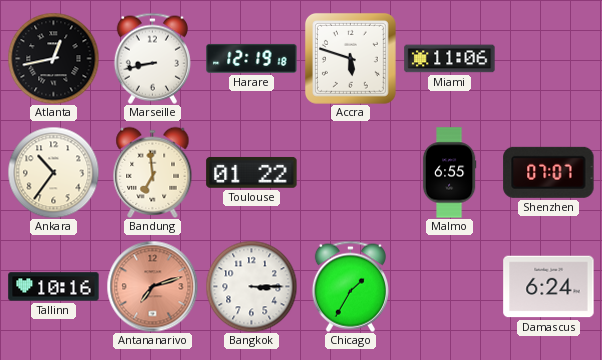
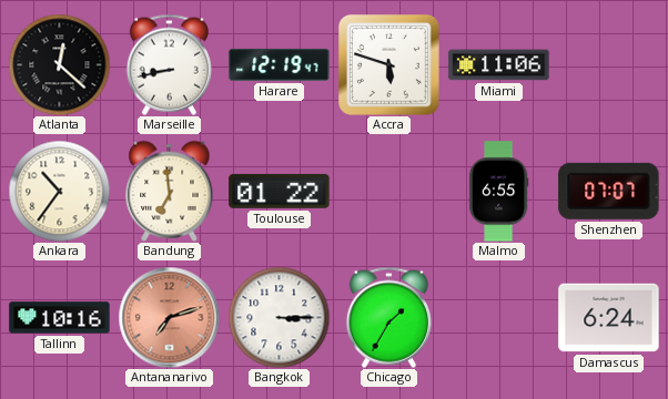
Atlanta: 12:43 -> 12:22
Harare: 12:19:18 -> 12:19:47
